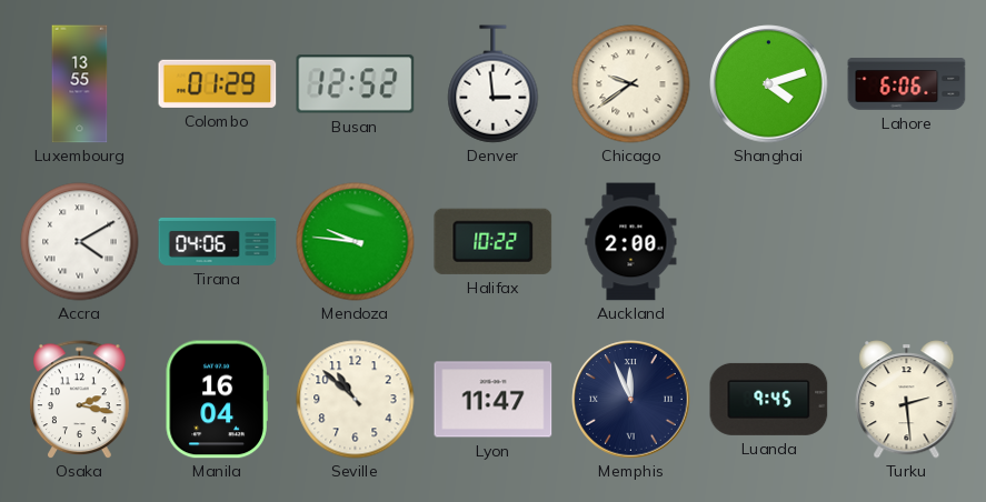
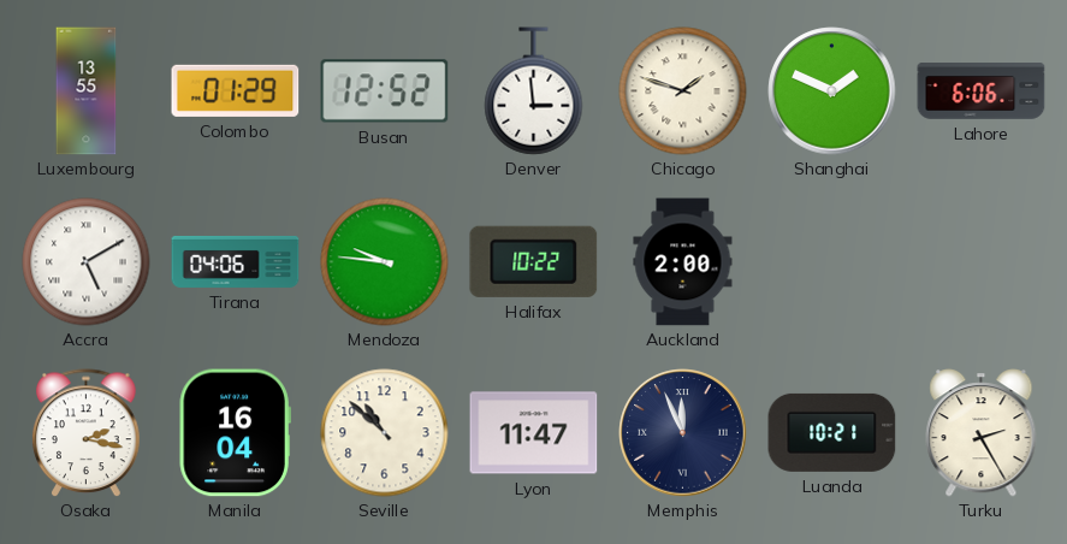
Chicago: 9:39 -> 1:48
Shanghai: 4:12 -> 1:49
Accra: 4:10 -> 5:10
Luanda: 9:45 -> 10:21
Turku: 2:29 -> 2:25
